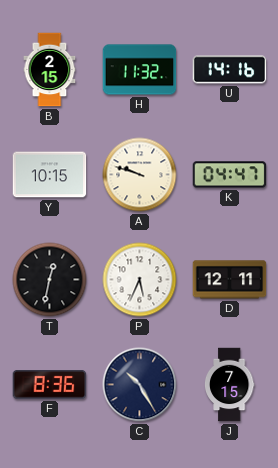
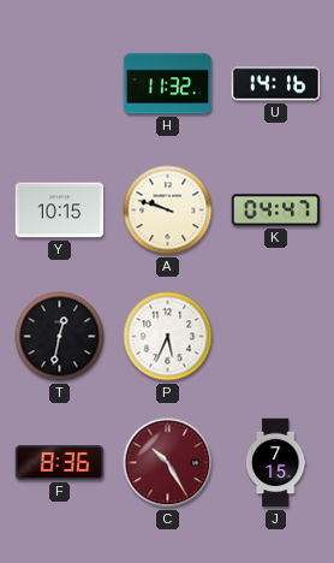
B: 2:15 -> none
D: 12:11 -> none
C dial: navy -> burgundy
